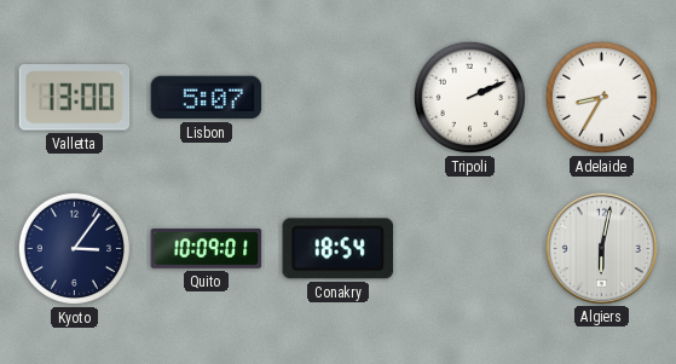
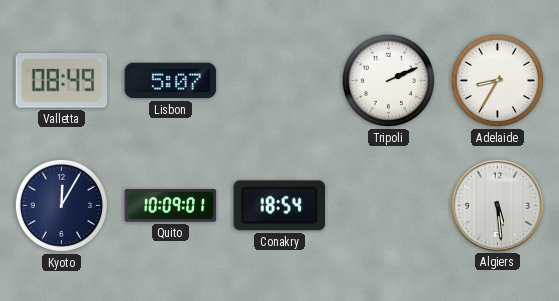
Valletta: 13:00 -> 08:49
Kyoto: 3:06 -> 12:05
Algiers: 6:02 -> 5:29
